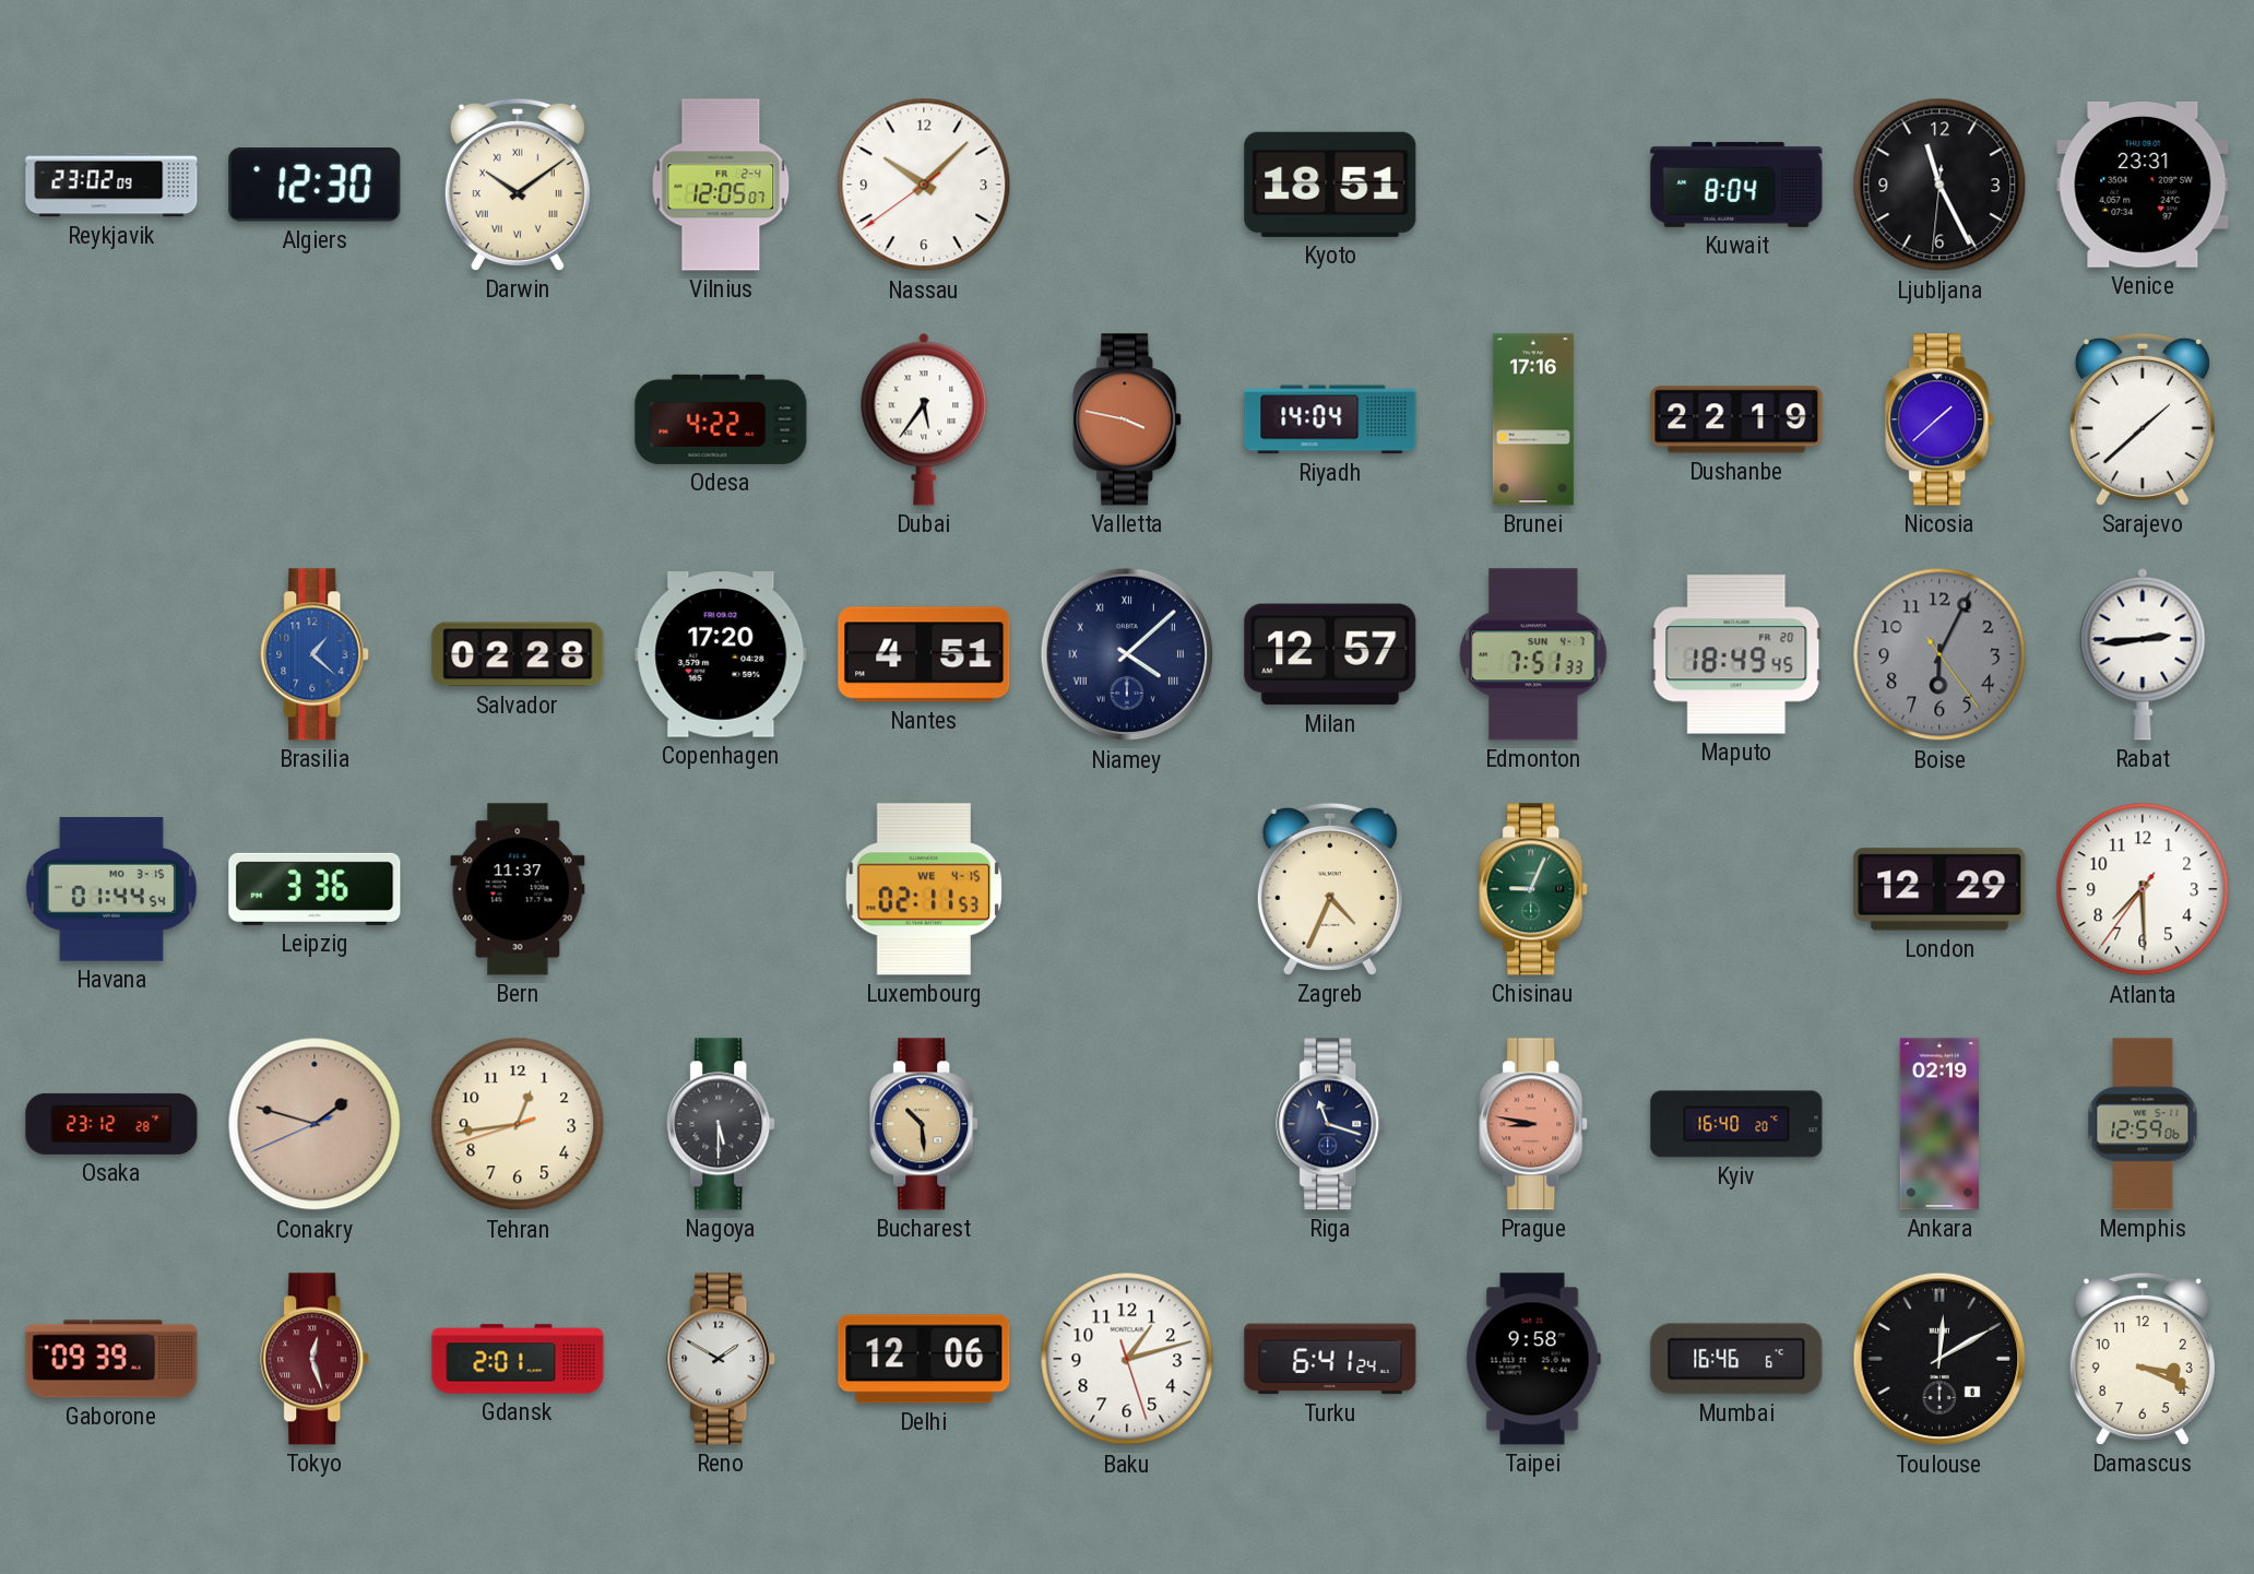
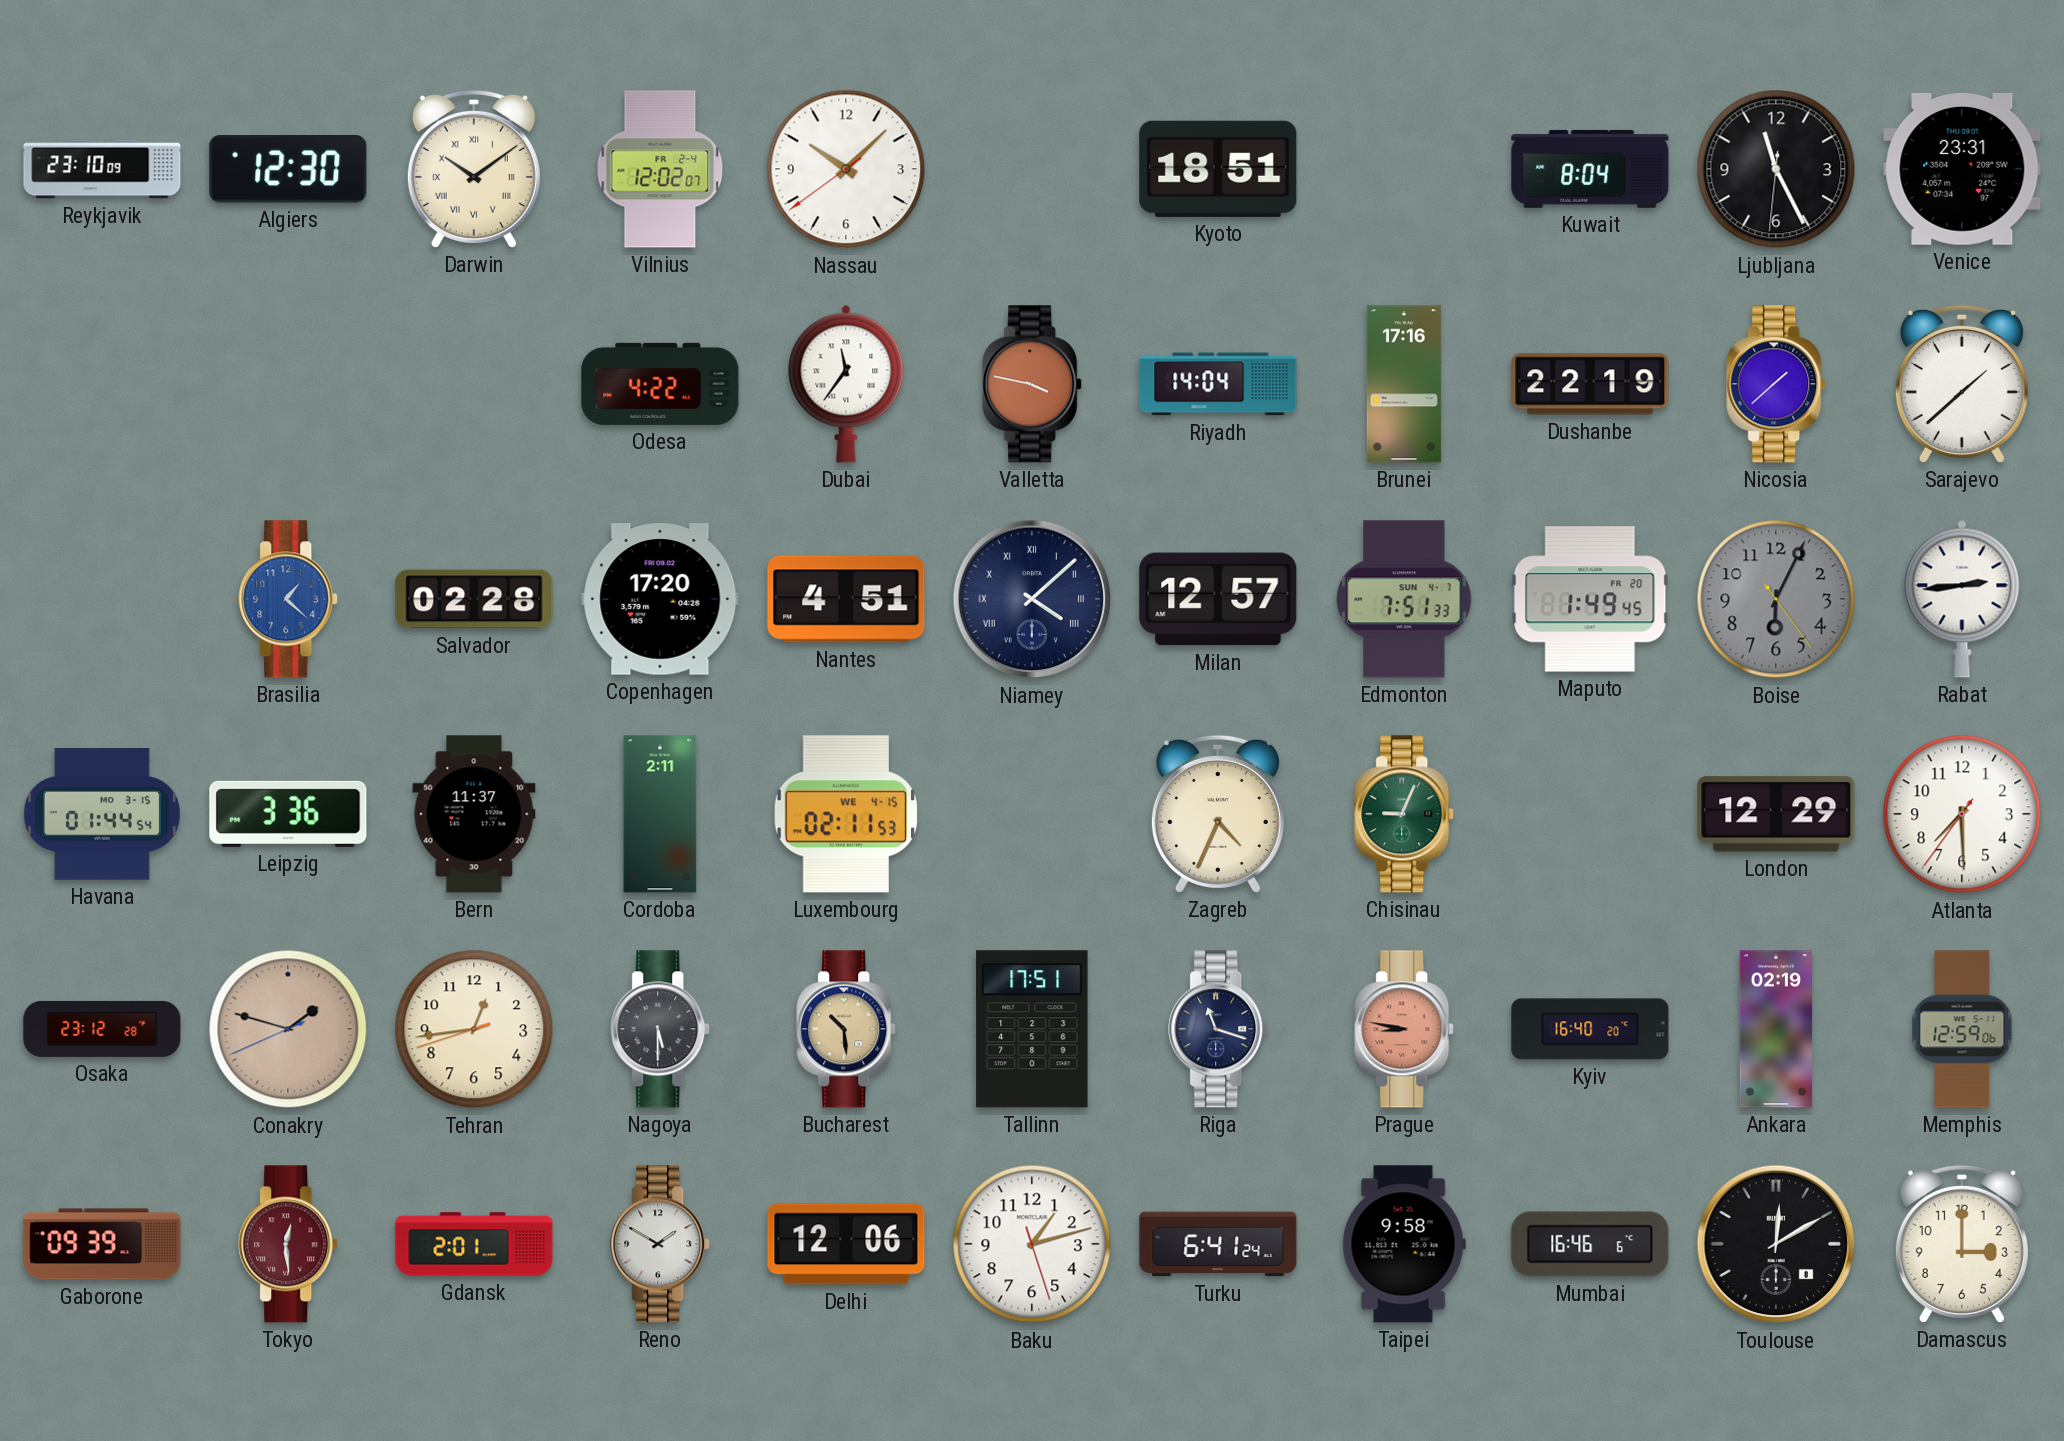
Reykjavik: 23:02 -> 23:10
Vilnius: 12:05 -> 12:02
Dubai: 5:36 -> 11:36
Maputo: 18:49 -> 1:49
Cordoba: none -> 2:11
Tallinn: none -> 17:51
Tokyo: 12:27 -> 12:29
Damascus: 3:19 -> 3:00
